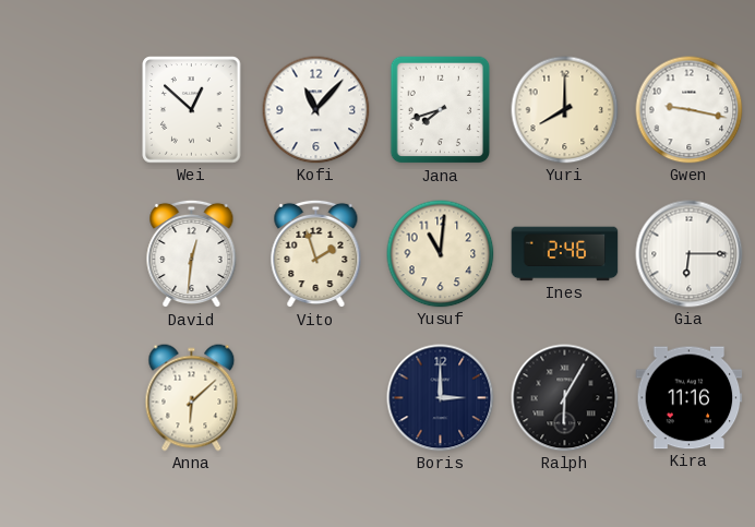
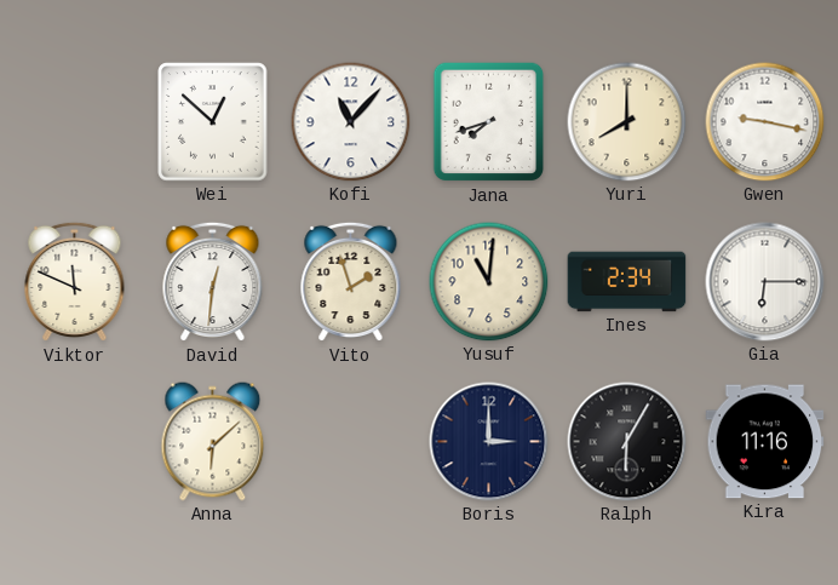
Viktor: none -> 11:49
Ines: 2:46 -> 2:34
